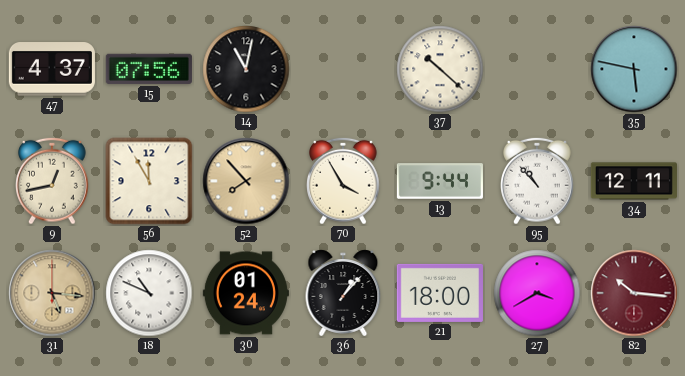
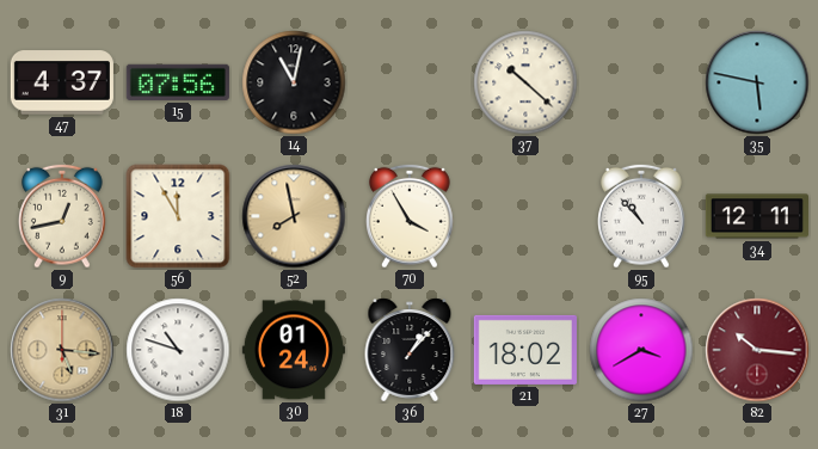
52: 7:53 -> 7:58
13: 9:44 -> none
18: 10:49 -> 10:48
21: 18:00 -> 18:02
